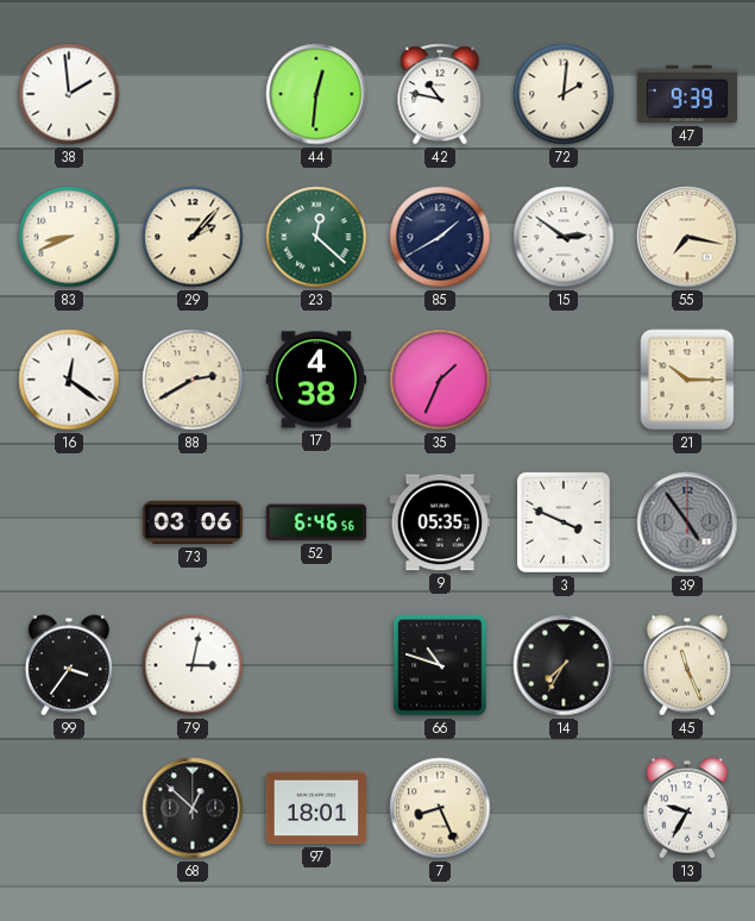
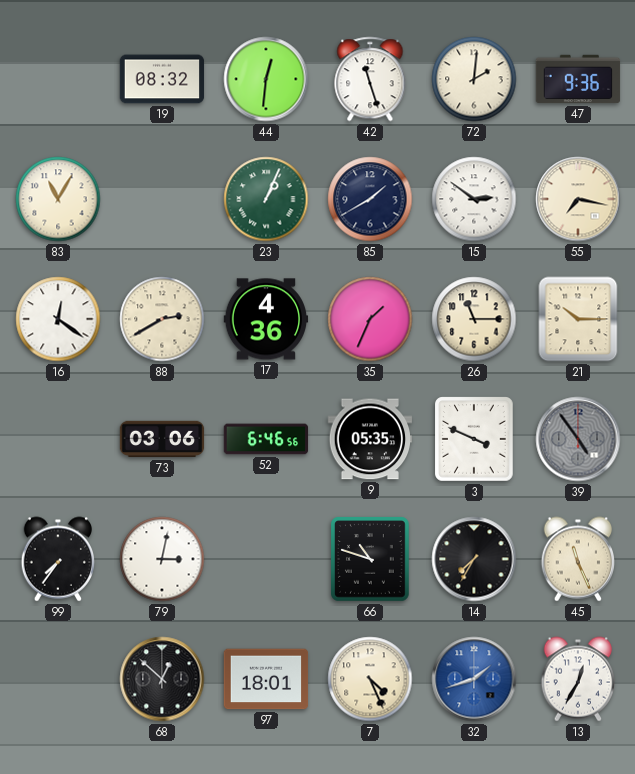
38: 1:59 -> none
19: none -> 08:32
42: 10:47 -> 11:27
47: 9:39 -> 9:36
83: 8:41 -> 11:05
29: 2:07 -> none
23: 12:22 -> 1:04
17: 4:38 -> 4:36
26: none -> 11:15
99: 3:36 -> 7:36
7: 8:26 -> 4:26
32: none -> 1:42
13: 9:35 -> 12:35
